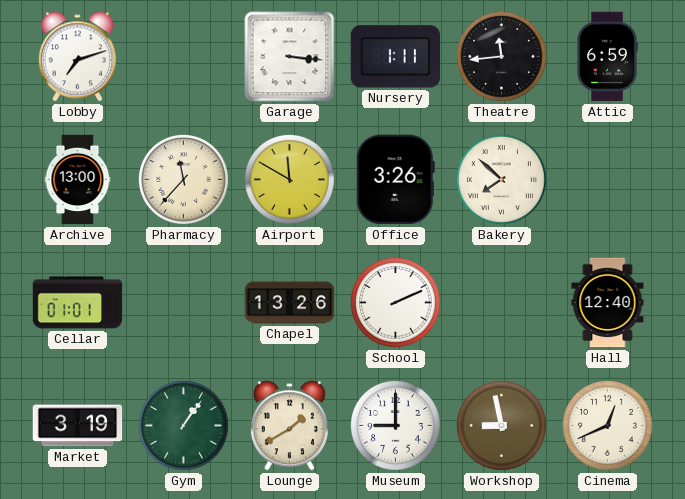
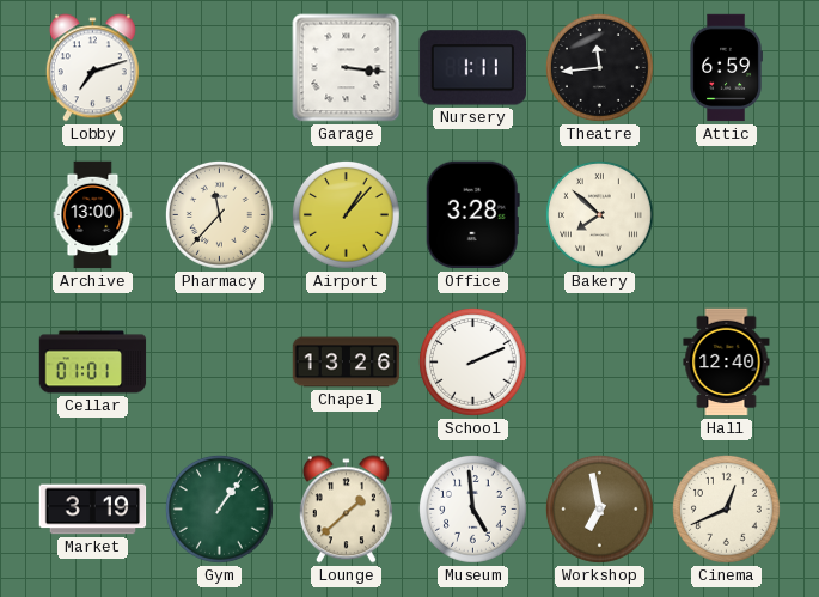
Airport: 11:50 -> 1:07
Office: 3:26 -> 3:28
Lounge: 1:40 -> 1:38
Museum: 9:00 -> 4:59
Workshop: 8:58 -> 6:58
